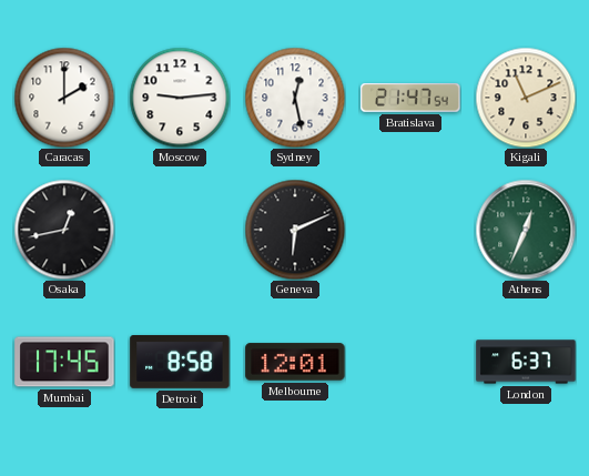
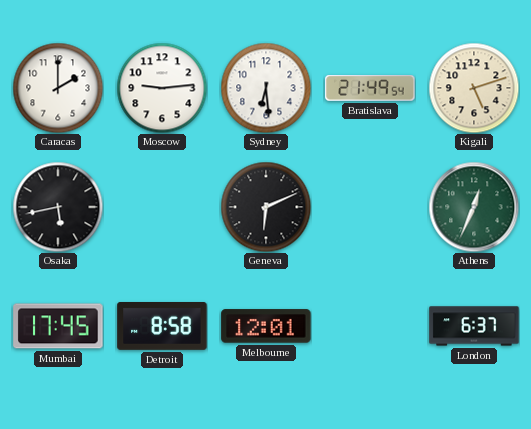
Sydney: 12:28 -> 6:29
Bratislava: 21:47 -> 21:49
Kigali: 11:11 -> 5:12
Osaka: 12:43 -> 5:43
